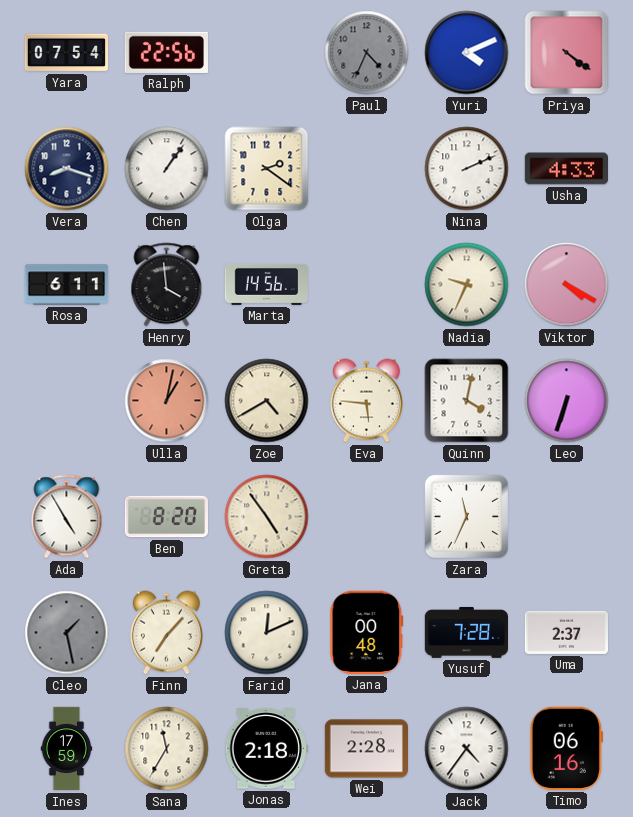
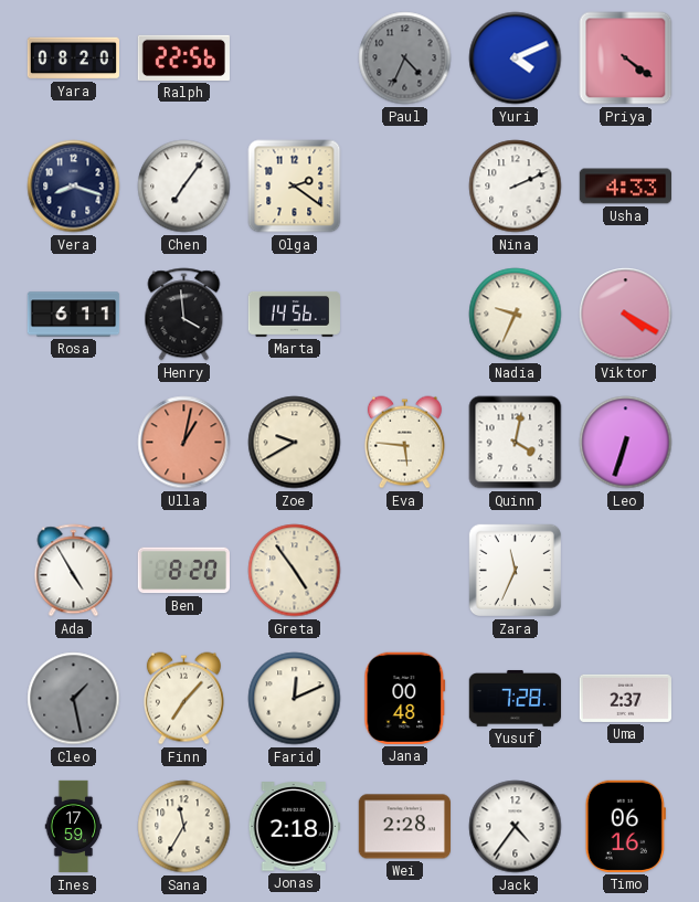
Yara: 07:54 -> 08:20
Chen: 1:06 -> 7:06
Zoe: 4:40 -> 9:40
